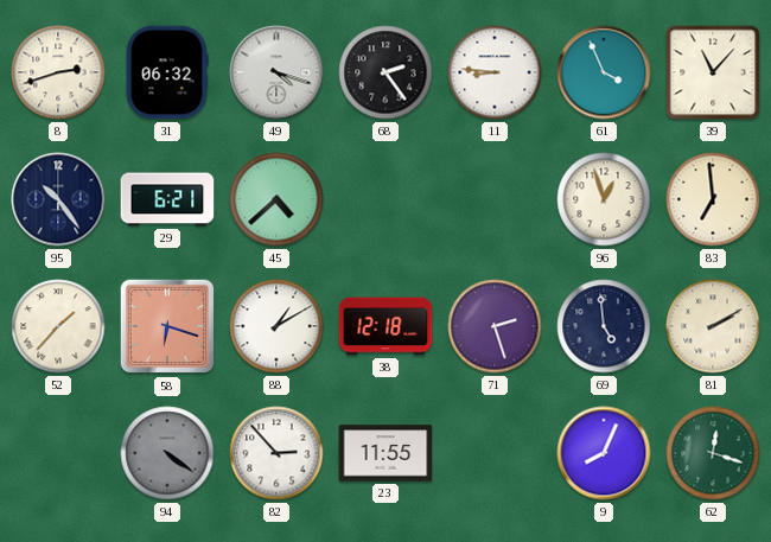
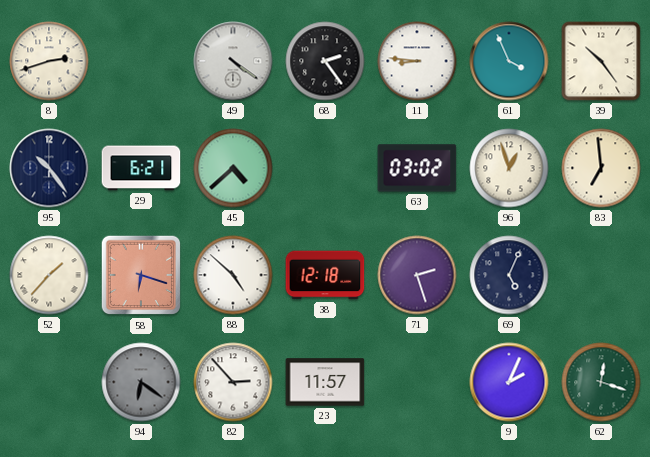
31: 06:32 -> none
49: 4:18 -> 4:21
39: 11:07 -> 10:24
63: none -> 03:02
88: 1:10 -> 4:52
69: 4:59 -> 5:04
81: 2:10 -> none
94: 4:21 -> 6:21
23: 11:55 -> 11:57
9: 8:04 -> 2:04
